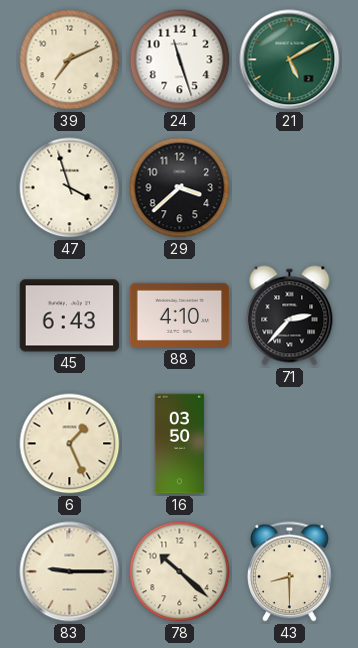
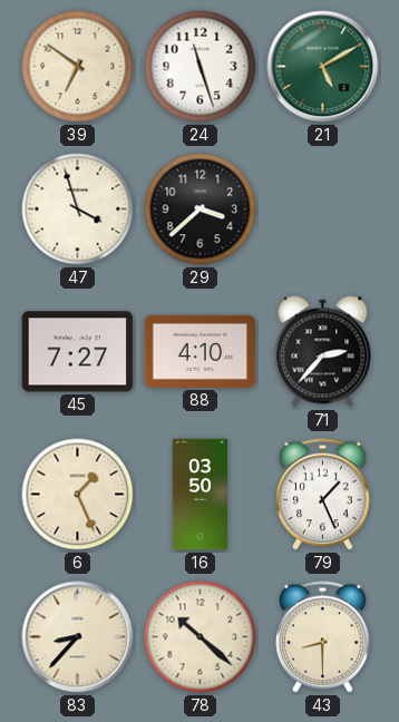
39: 7:11 -> 6:51
45: 6:43 -> 7:27
79: none -> 1:26
83: 9:15 -> 8:37
